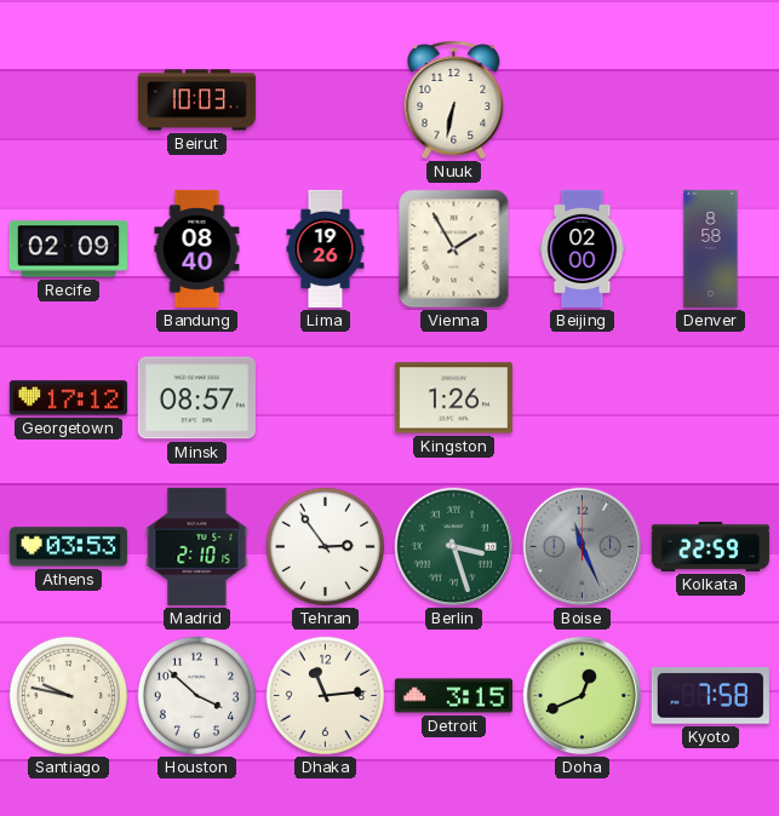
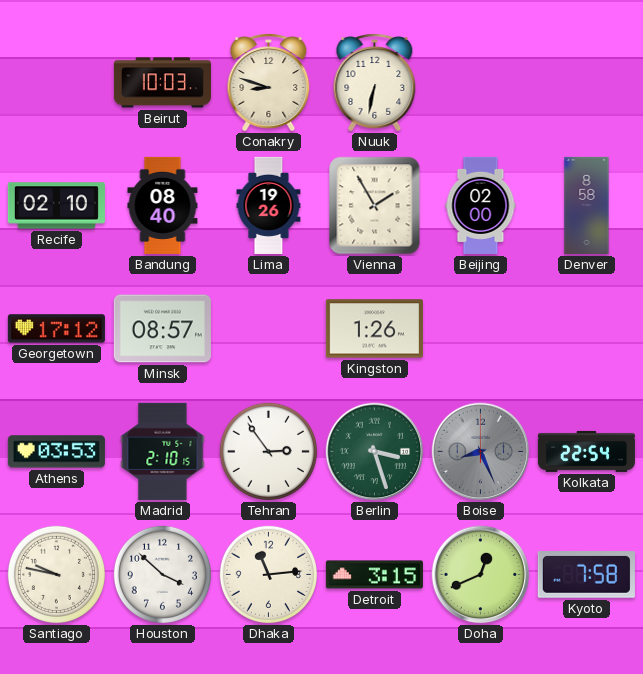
Conakry: none -> 8:48
Recife: 02:09 -> 02:10
Boise: 11:26 -> 8:26
Kolkata: 22:59 -> 22:54
